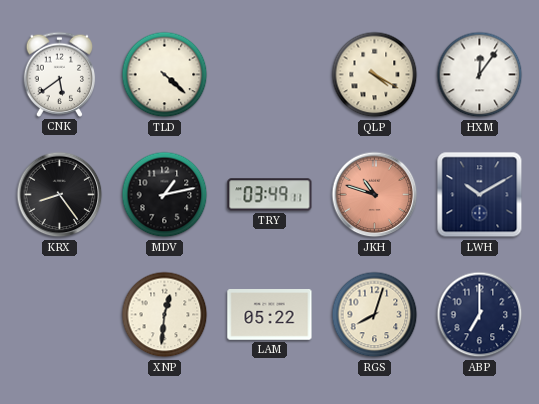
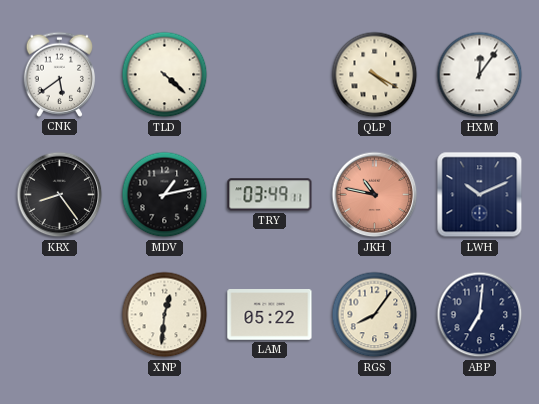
JKH: 10:48 -> 10:47
LWH: 10:10 -> 10:11
RGS: 8:03 -> 8:06
ABP: 7:00 -> 7:01
